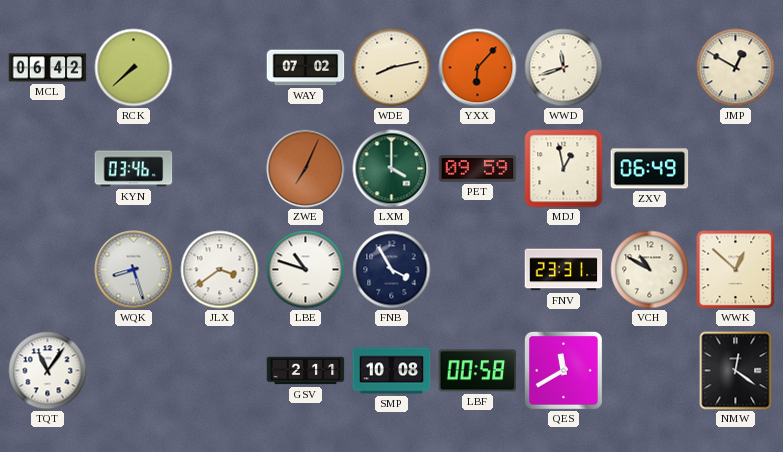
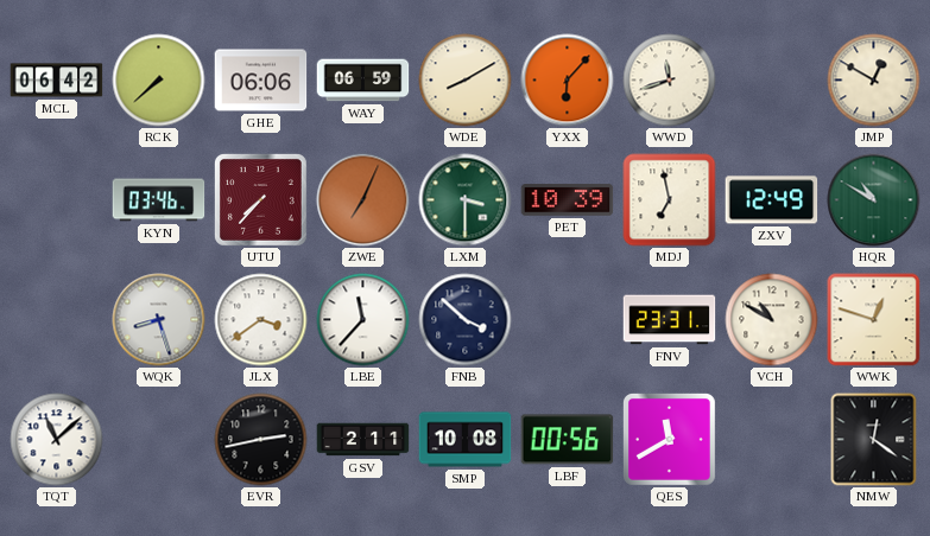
GHE: none -> 06:06
WAY: 07:02 -> 06:59
WDE: 8:13 -> 8:10
UTU: none -> 7:37
LXM: 4:00 -> 3:30
PET: 09:59 -> 10:39
MDJ: 12:58 -> 6:58
ZXV: 06:49 -> 12:49
HQR: none -> 10:50
LBE: 10:48 -> 11:37
FNB: 3:55 -> 3:52
WWK: 12:52 -> 12:48
TQT: 11:06 -> 11:08
EVR: none -> 2:43
LBF: 00:58 -> 00:56
